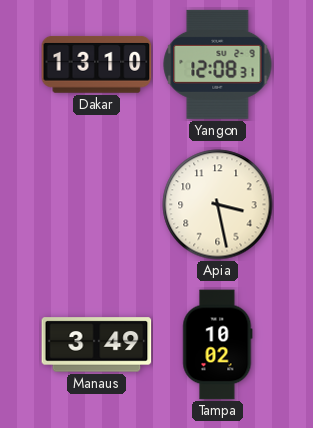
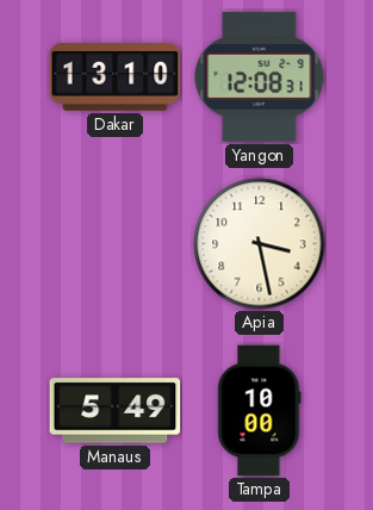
Manaus: 3:49 -> 5:49
Tampa: 10:02 -> 10:00
